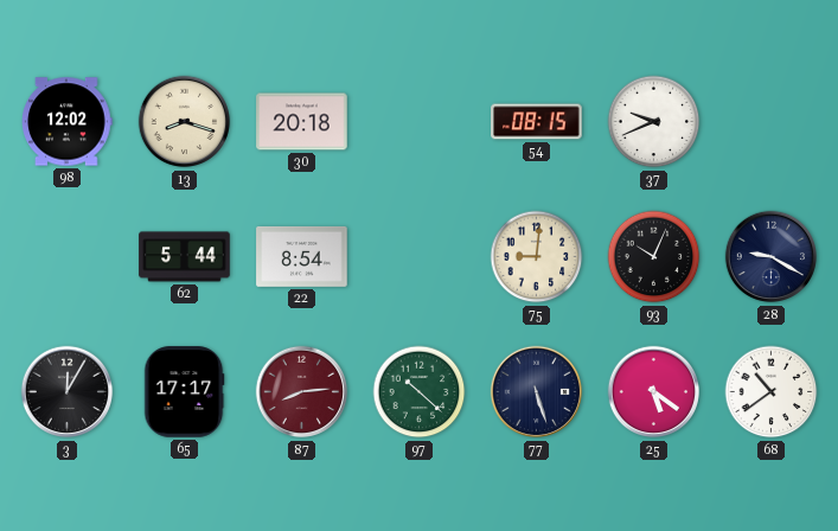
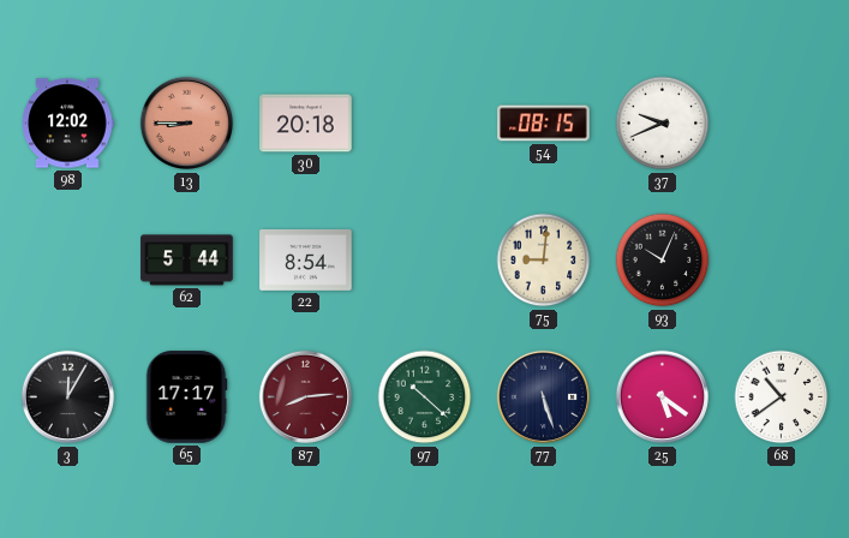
13: 8:18 -> 8:45
13 dial: cream -> salmon
28: 9:20 -> none
